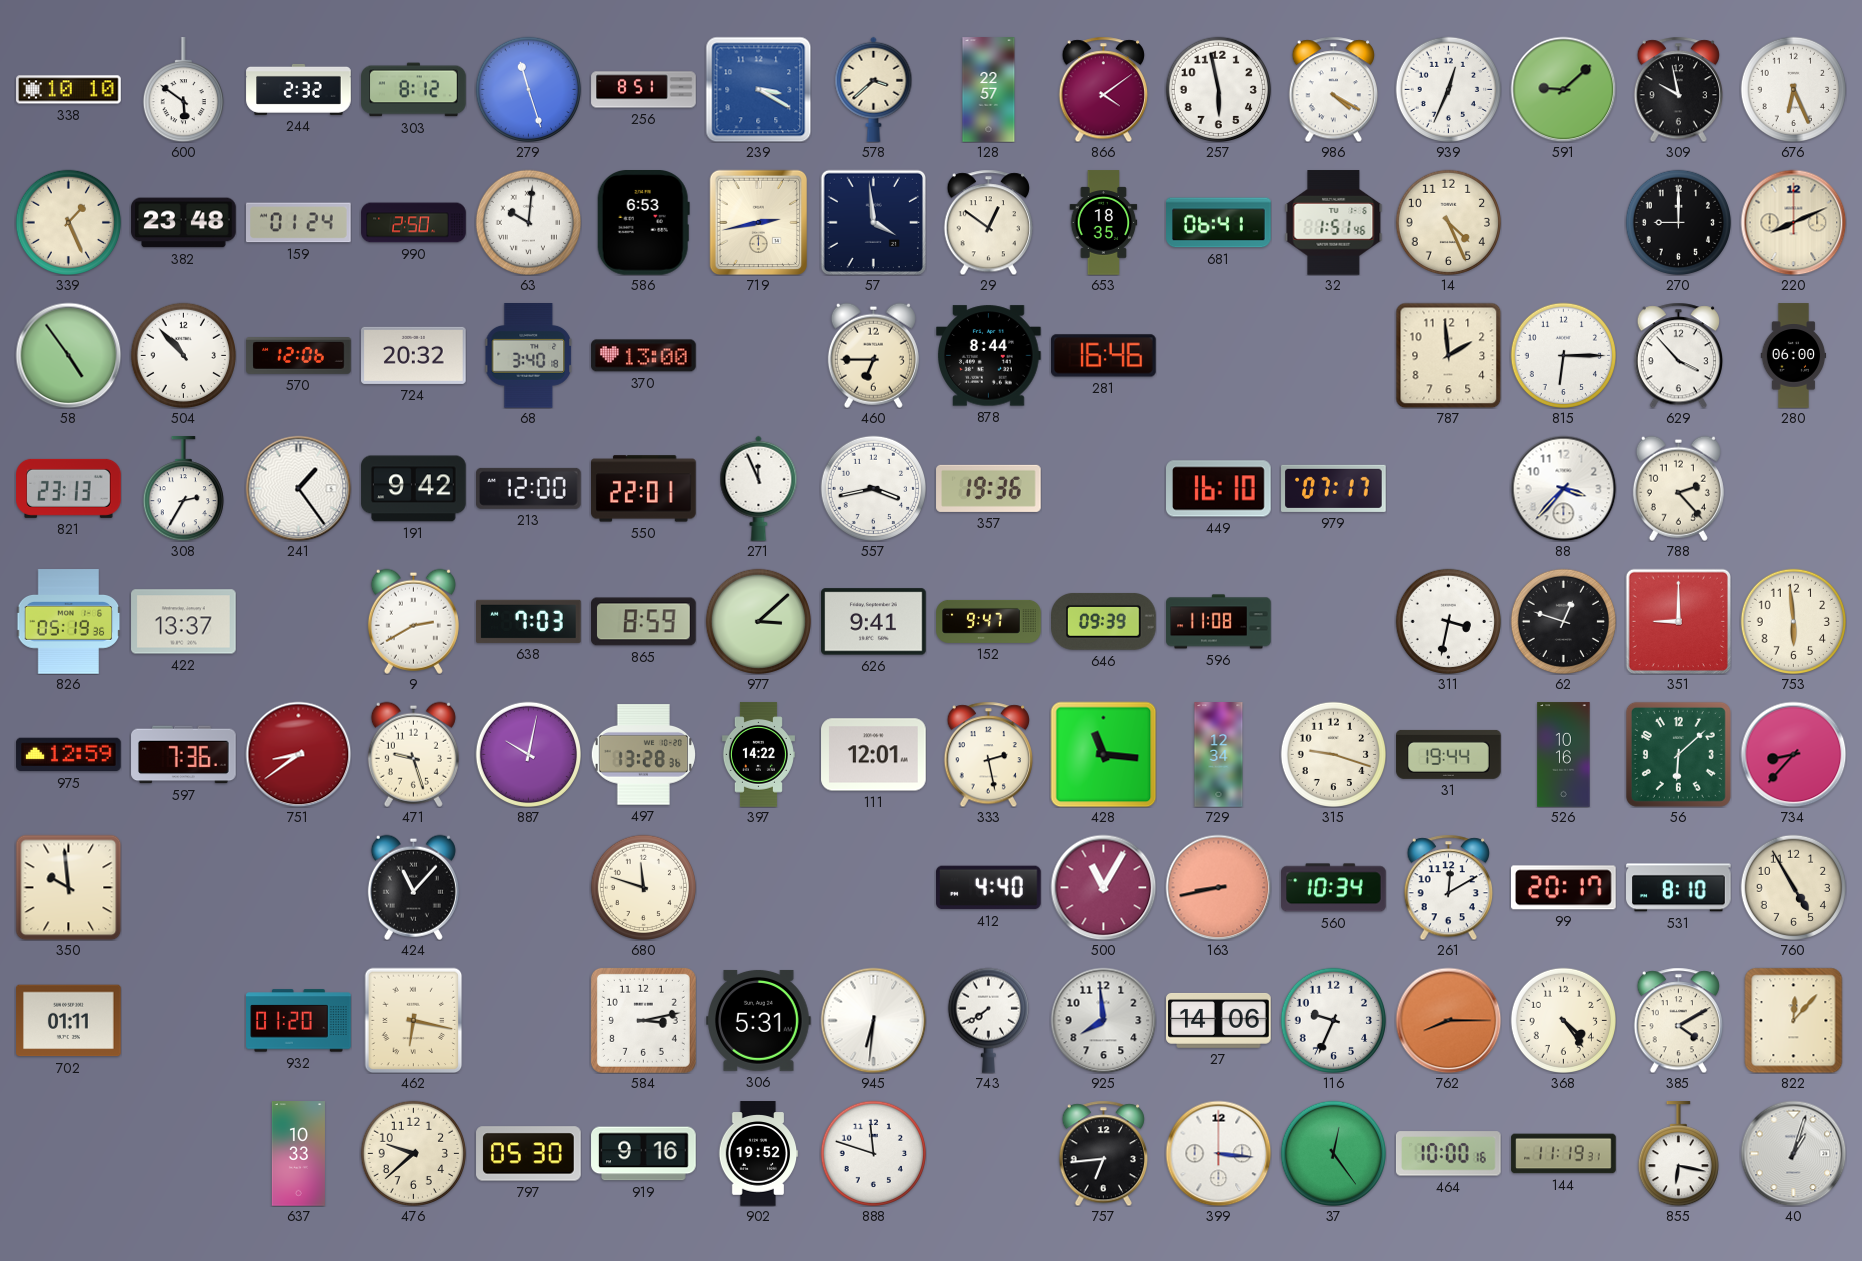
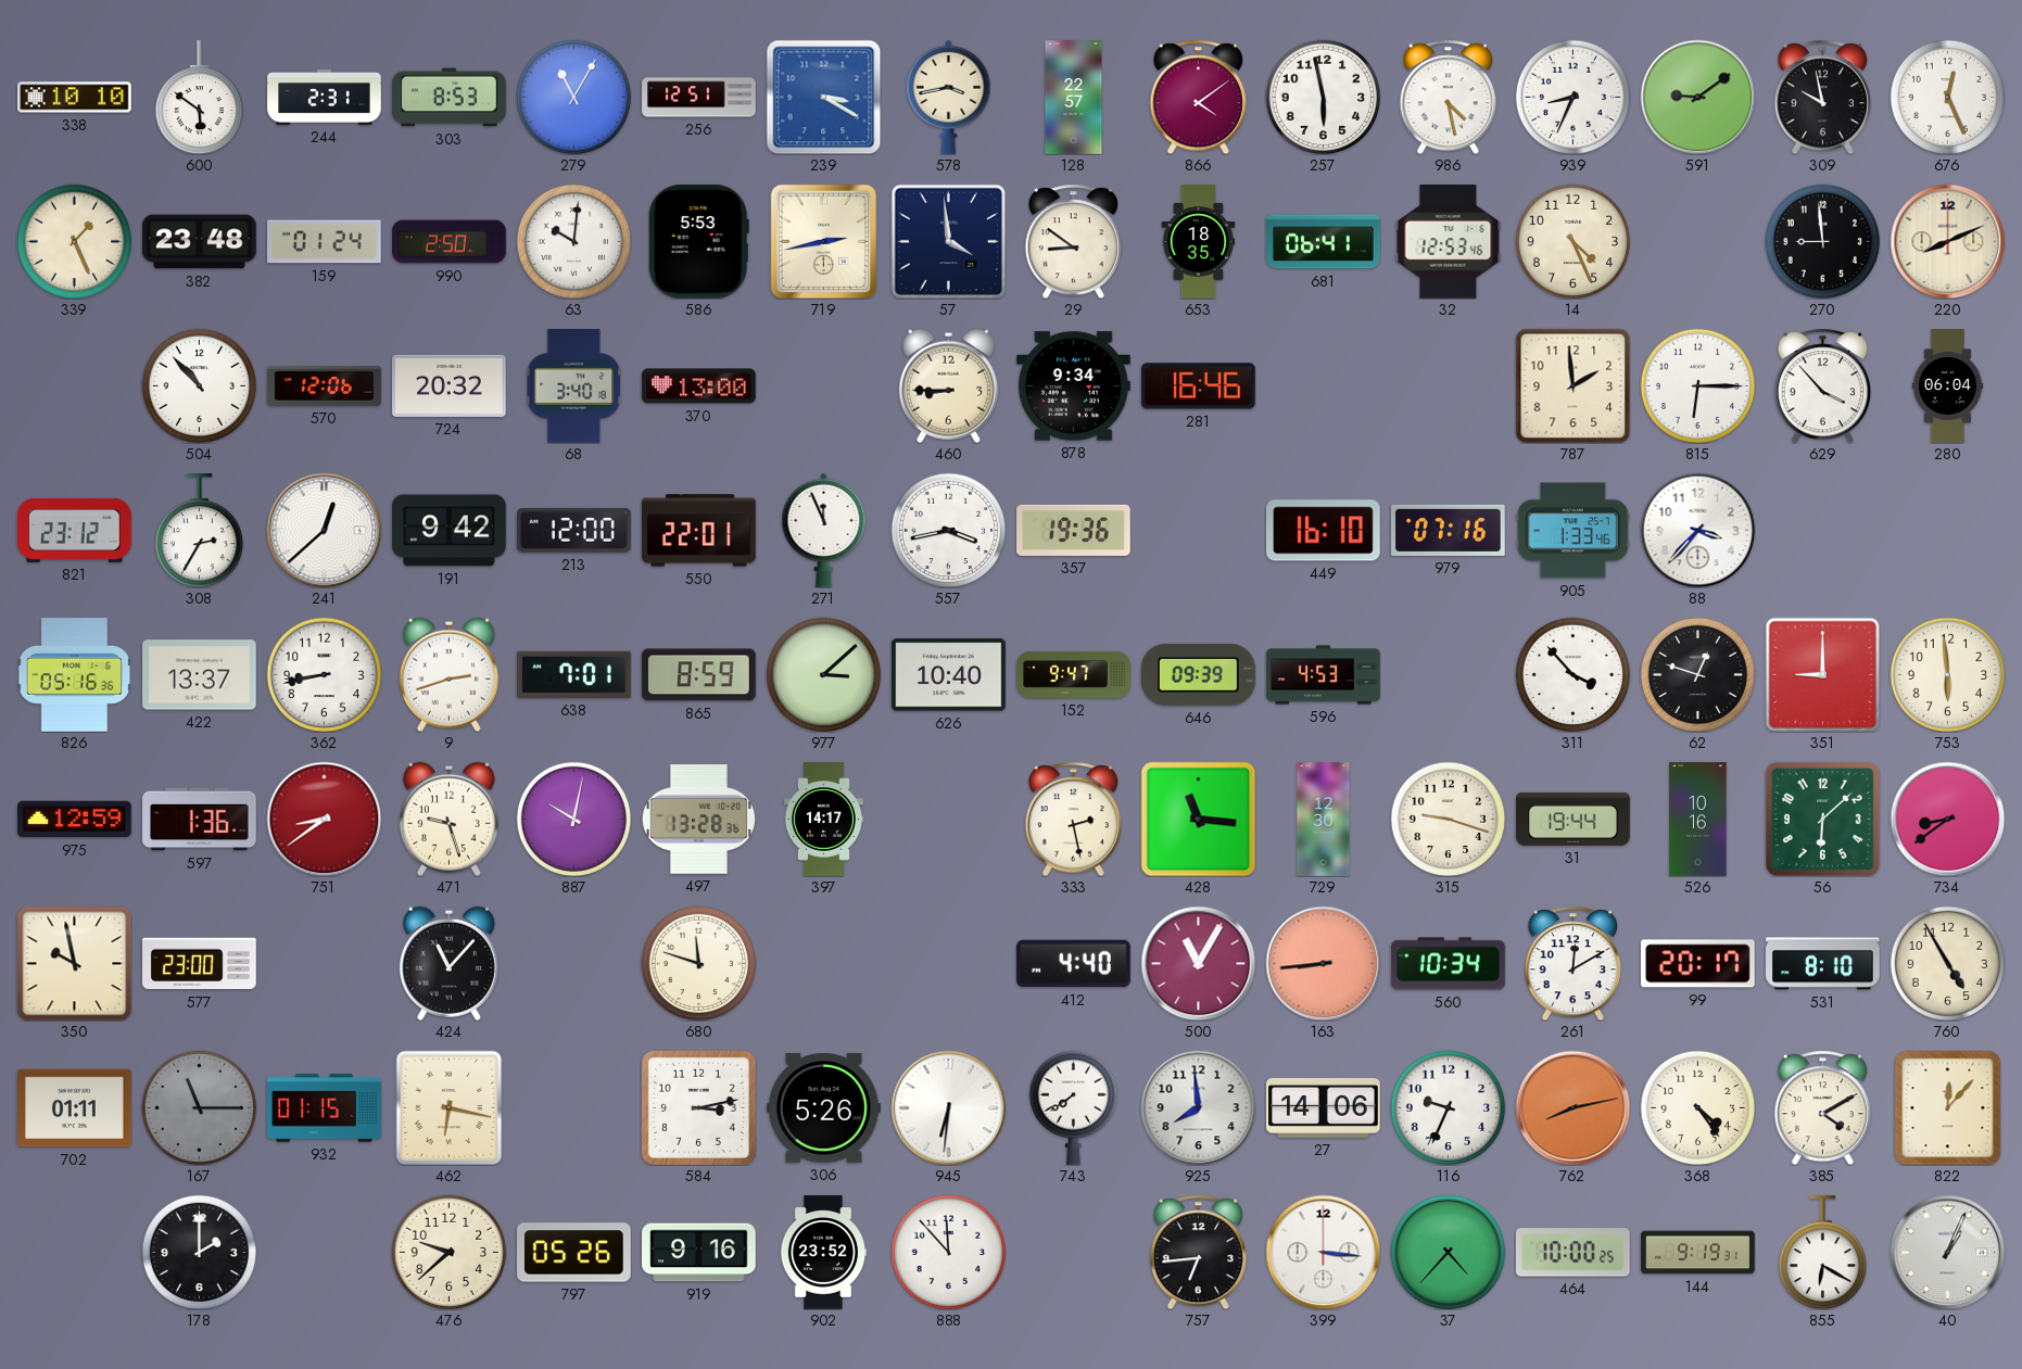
244: 2:32 -> 2:31
303: 8:12 -> 8:53
279: 11:27 -> 11:05
256: 8:51 -> 12:51
578: 3:38 -> 3:43
986: 4:20 -> 4:28
939: 12:34 -> 8:34
591: 9:08 -> 9:09
676: 6:26 -> 12:26
586: 6:53 -> 5:53
29: 12:51 -> 8:51
32: 1:51 -> 12:53
270: 9:00 -> 8:59
58: 4:54 -> none
460: 6:45 -> 8:45
878: 8:44 -> 9:34
280: 06:00 -> 06:04
821: 23:13 -> 23:12
241: 1:24 -> 12:38
979: 07:17 -> 07:16
905: none -> 1:33
788: 2:23 -> none
826: 05:19 -> 05:16
362: none -> 8:43
9: 2:40 -> 2:42
638: 7:03 -> 7:01
626: 9:41 -> 10:40
596: 11:08 -> 4:53
311: 3:32 -> 3:53
597: 7:36 -> 1:36
397: 14:22 -> 14:17
111: 12:01 -> none
729: 12:34 -> 12:30
734: 8:37 -> 8:39
350: 9:59 -> 9:58
577: none -> 23:00
163: 8:43 -> 8:44
167: none -> 11:15
932: 01:20 -> 01:15
306: 5:31 -> 5:26
762: 8:15 -> 8:13
178: none -> 2:00
637: 10:33 -> none
797: 05:30 -> 05:26
902: 19:52 -> 23:52
888: 11:48 -> 11:53
37: 12:24 -> 4:37
464: 10:00:16 -> 10:00:25
144: 11:19 -> 9:19
855: 6:17 -> 6:20
40: 1:03 -> 1:04
